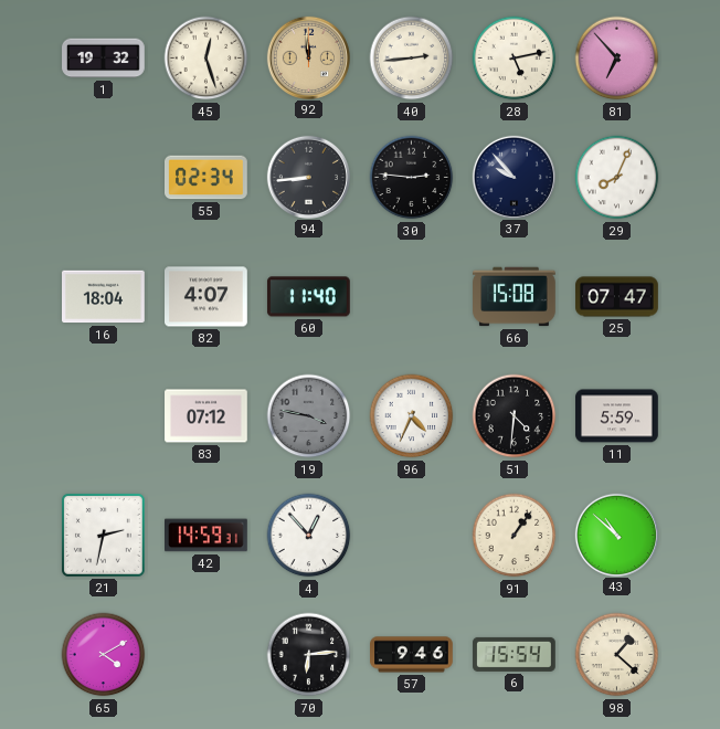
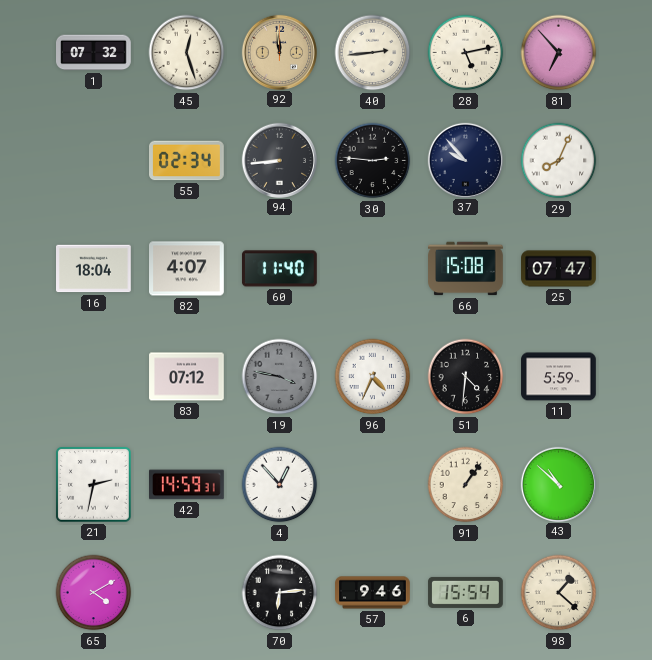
1: 19:32 -> 07:32
